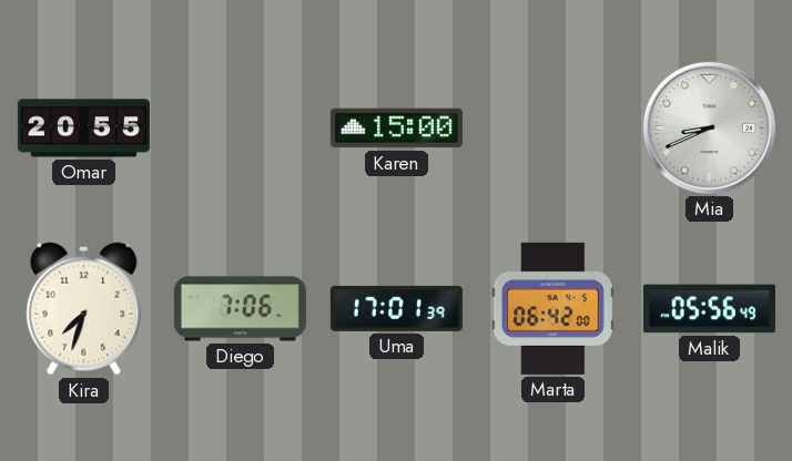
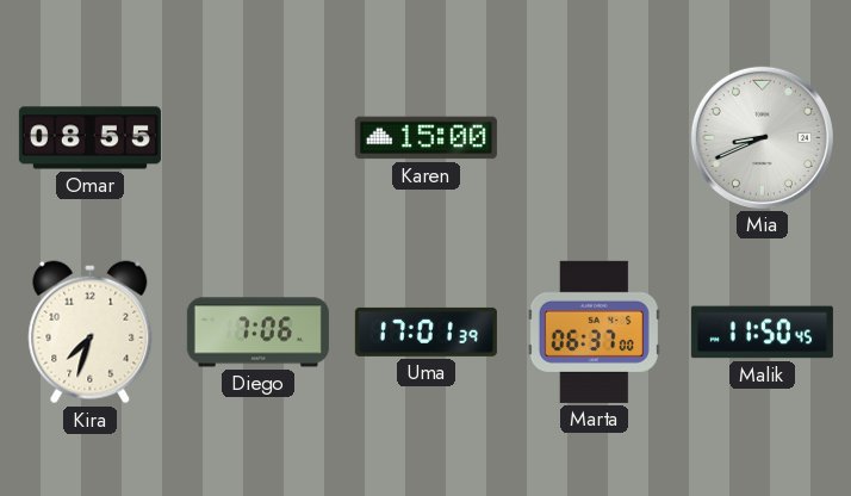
Omar: 20:55 -> 08:55
Marta: 06:42 -> 06:37
Malik: 05:56 -> 11:50
